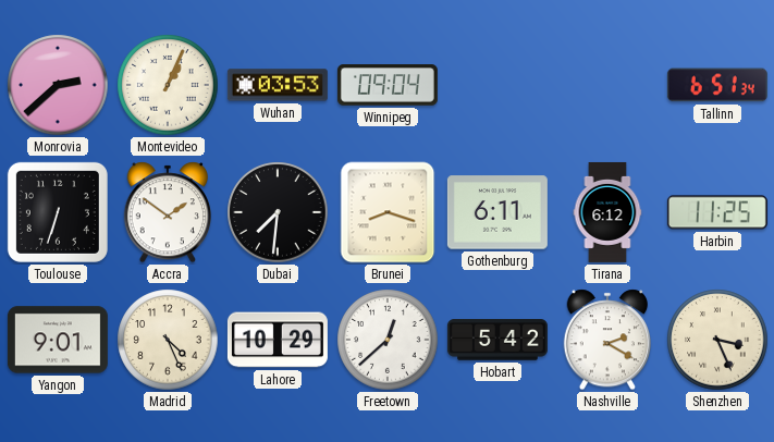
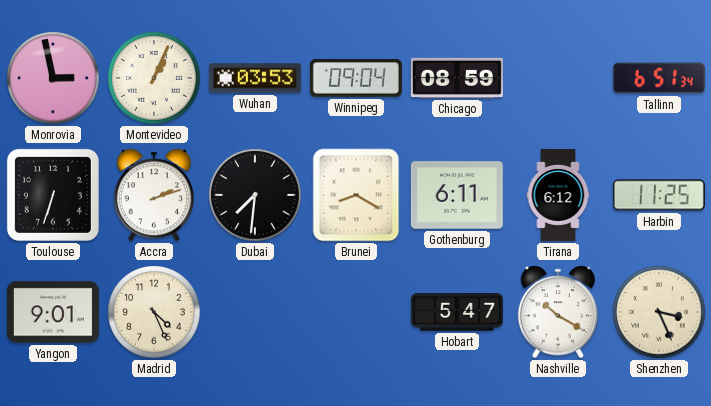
Monrovia: 2:38 -> 2:58
Chicago: none -> 08:59
Accra: 1:51 -> 2:12
Brunei: 8:18 -> 8:20
Lahore: 10:29 -> none
Freetown: 12:38 -> none
Hobart: 5:42 -> 5:47
Nashville: 2:20 -> 10:20
